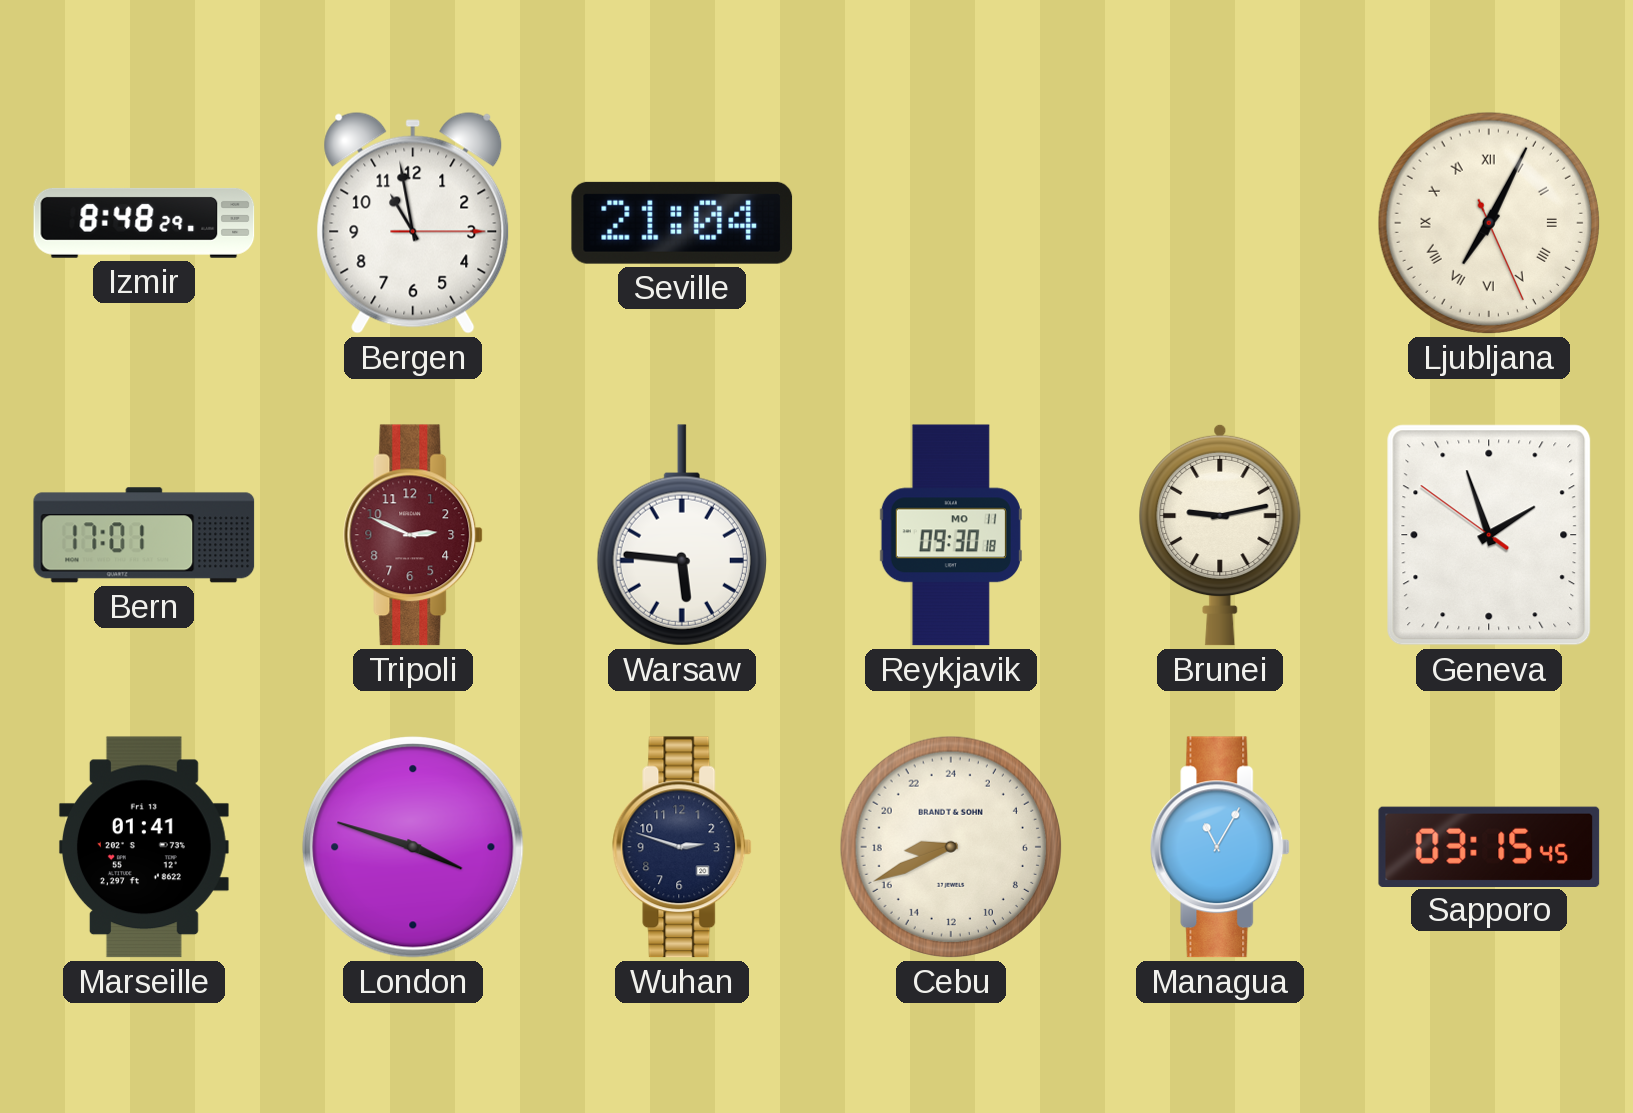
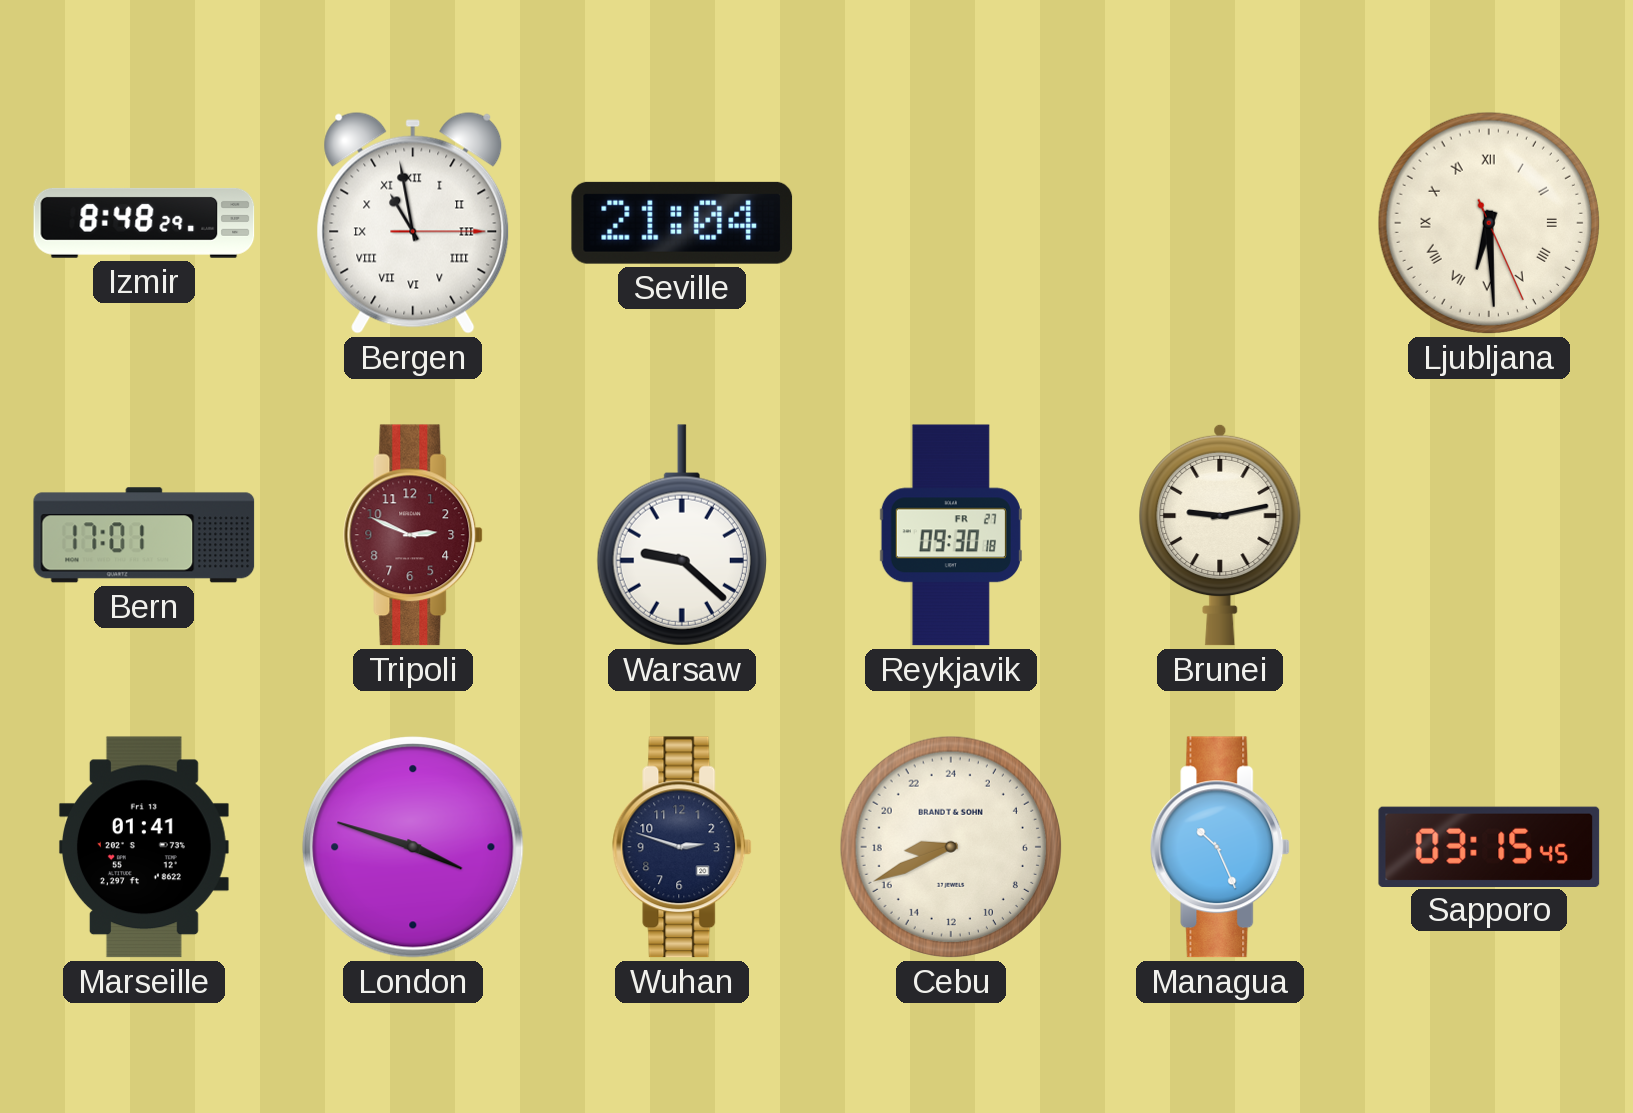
Bergen numerals: Arabic -> Roman
Ljubljana: 7:04 -> 6:29
Warsaw: 5:46 -> 9:22
Reykjavik date: MO 11 -> FR 27
Geneva: 1:56 -> none
Managua: 11:05 -> 10:26
